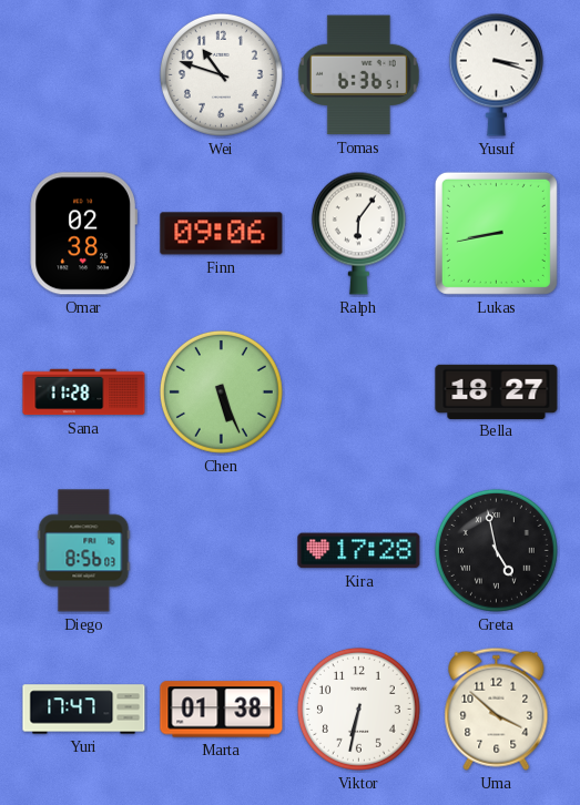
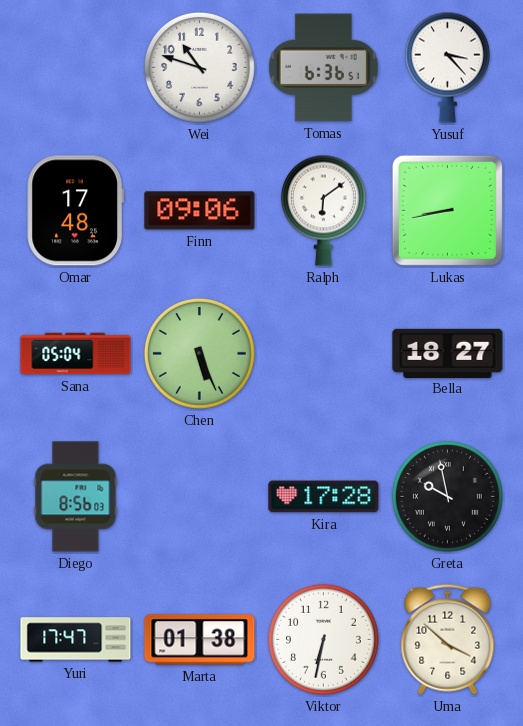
Yusuf: 3:18 -> 3:23
Omar: 02:38 -> 17:48
Ralph: 6:06 -> 6:09
Sana: 11:28 -> 05:04
Greta: 4:58 -> 9:58
